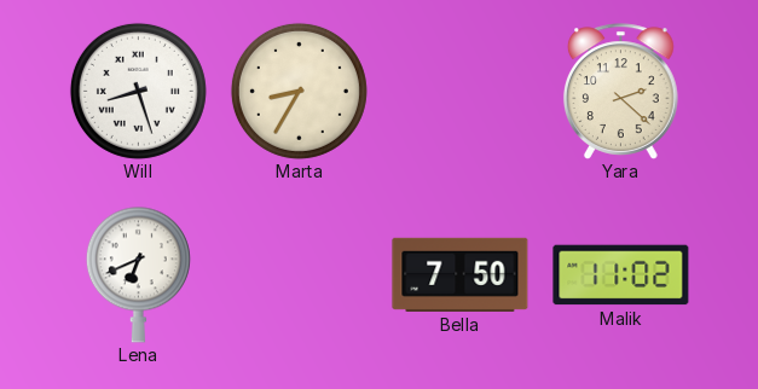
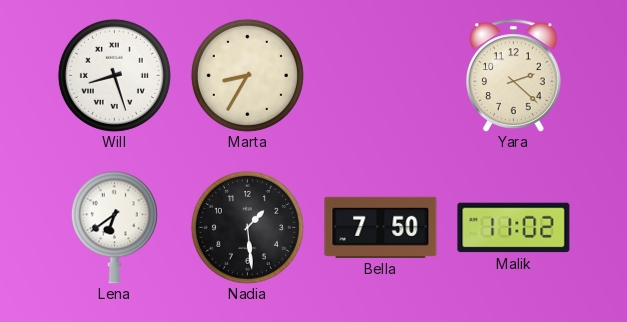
Lena: 6:41 -> 6:39
Nadia: none -> 1:29
